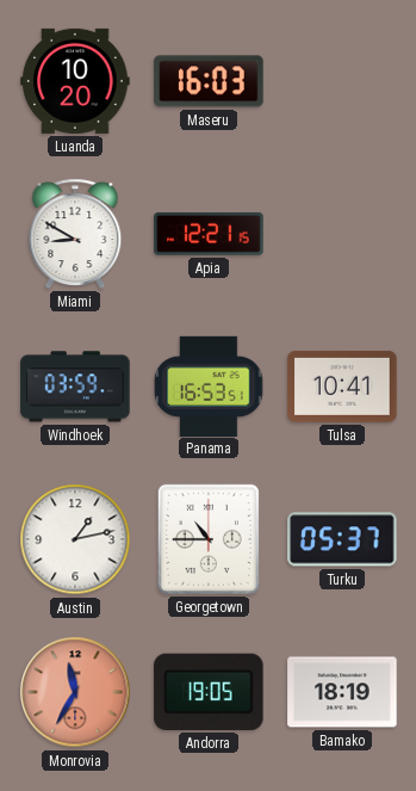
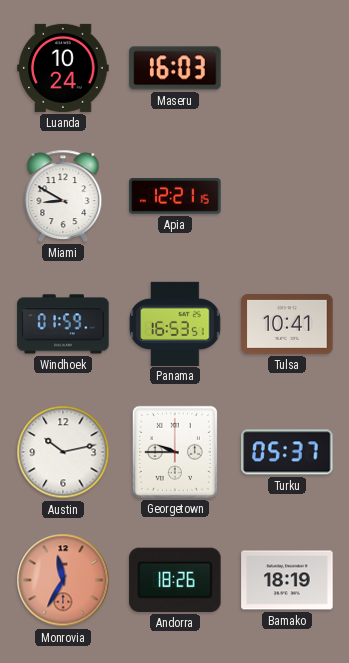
Luanda: 10:20 -> 10:24
Windhoek: 03:59 -> 01:59
Austin: 1:13 -> 10:13
Georgetown: 10:45 -> 9:45
Andorra: 19:05 -> 18:26
